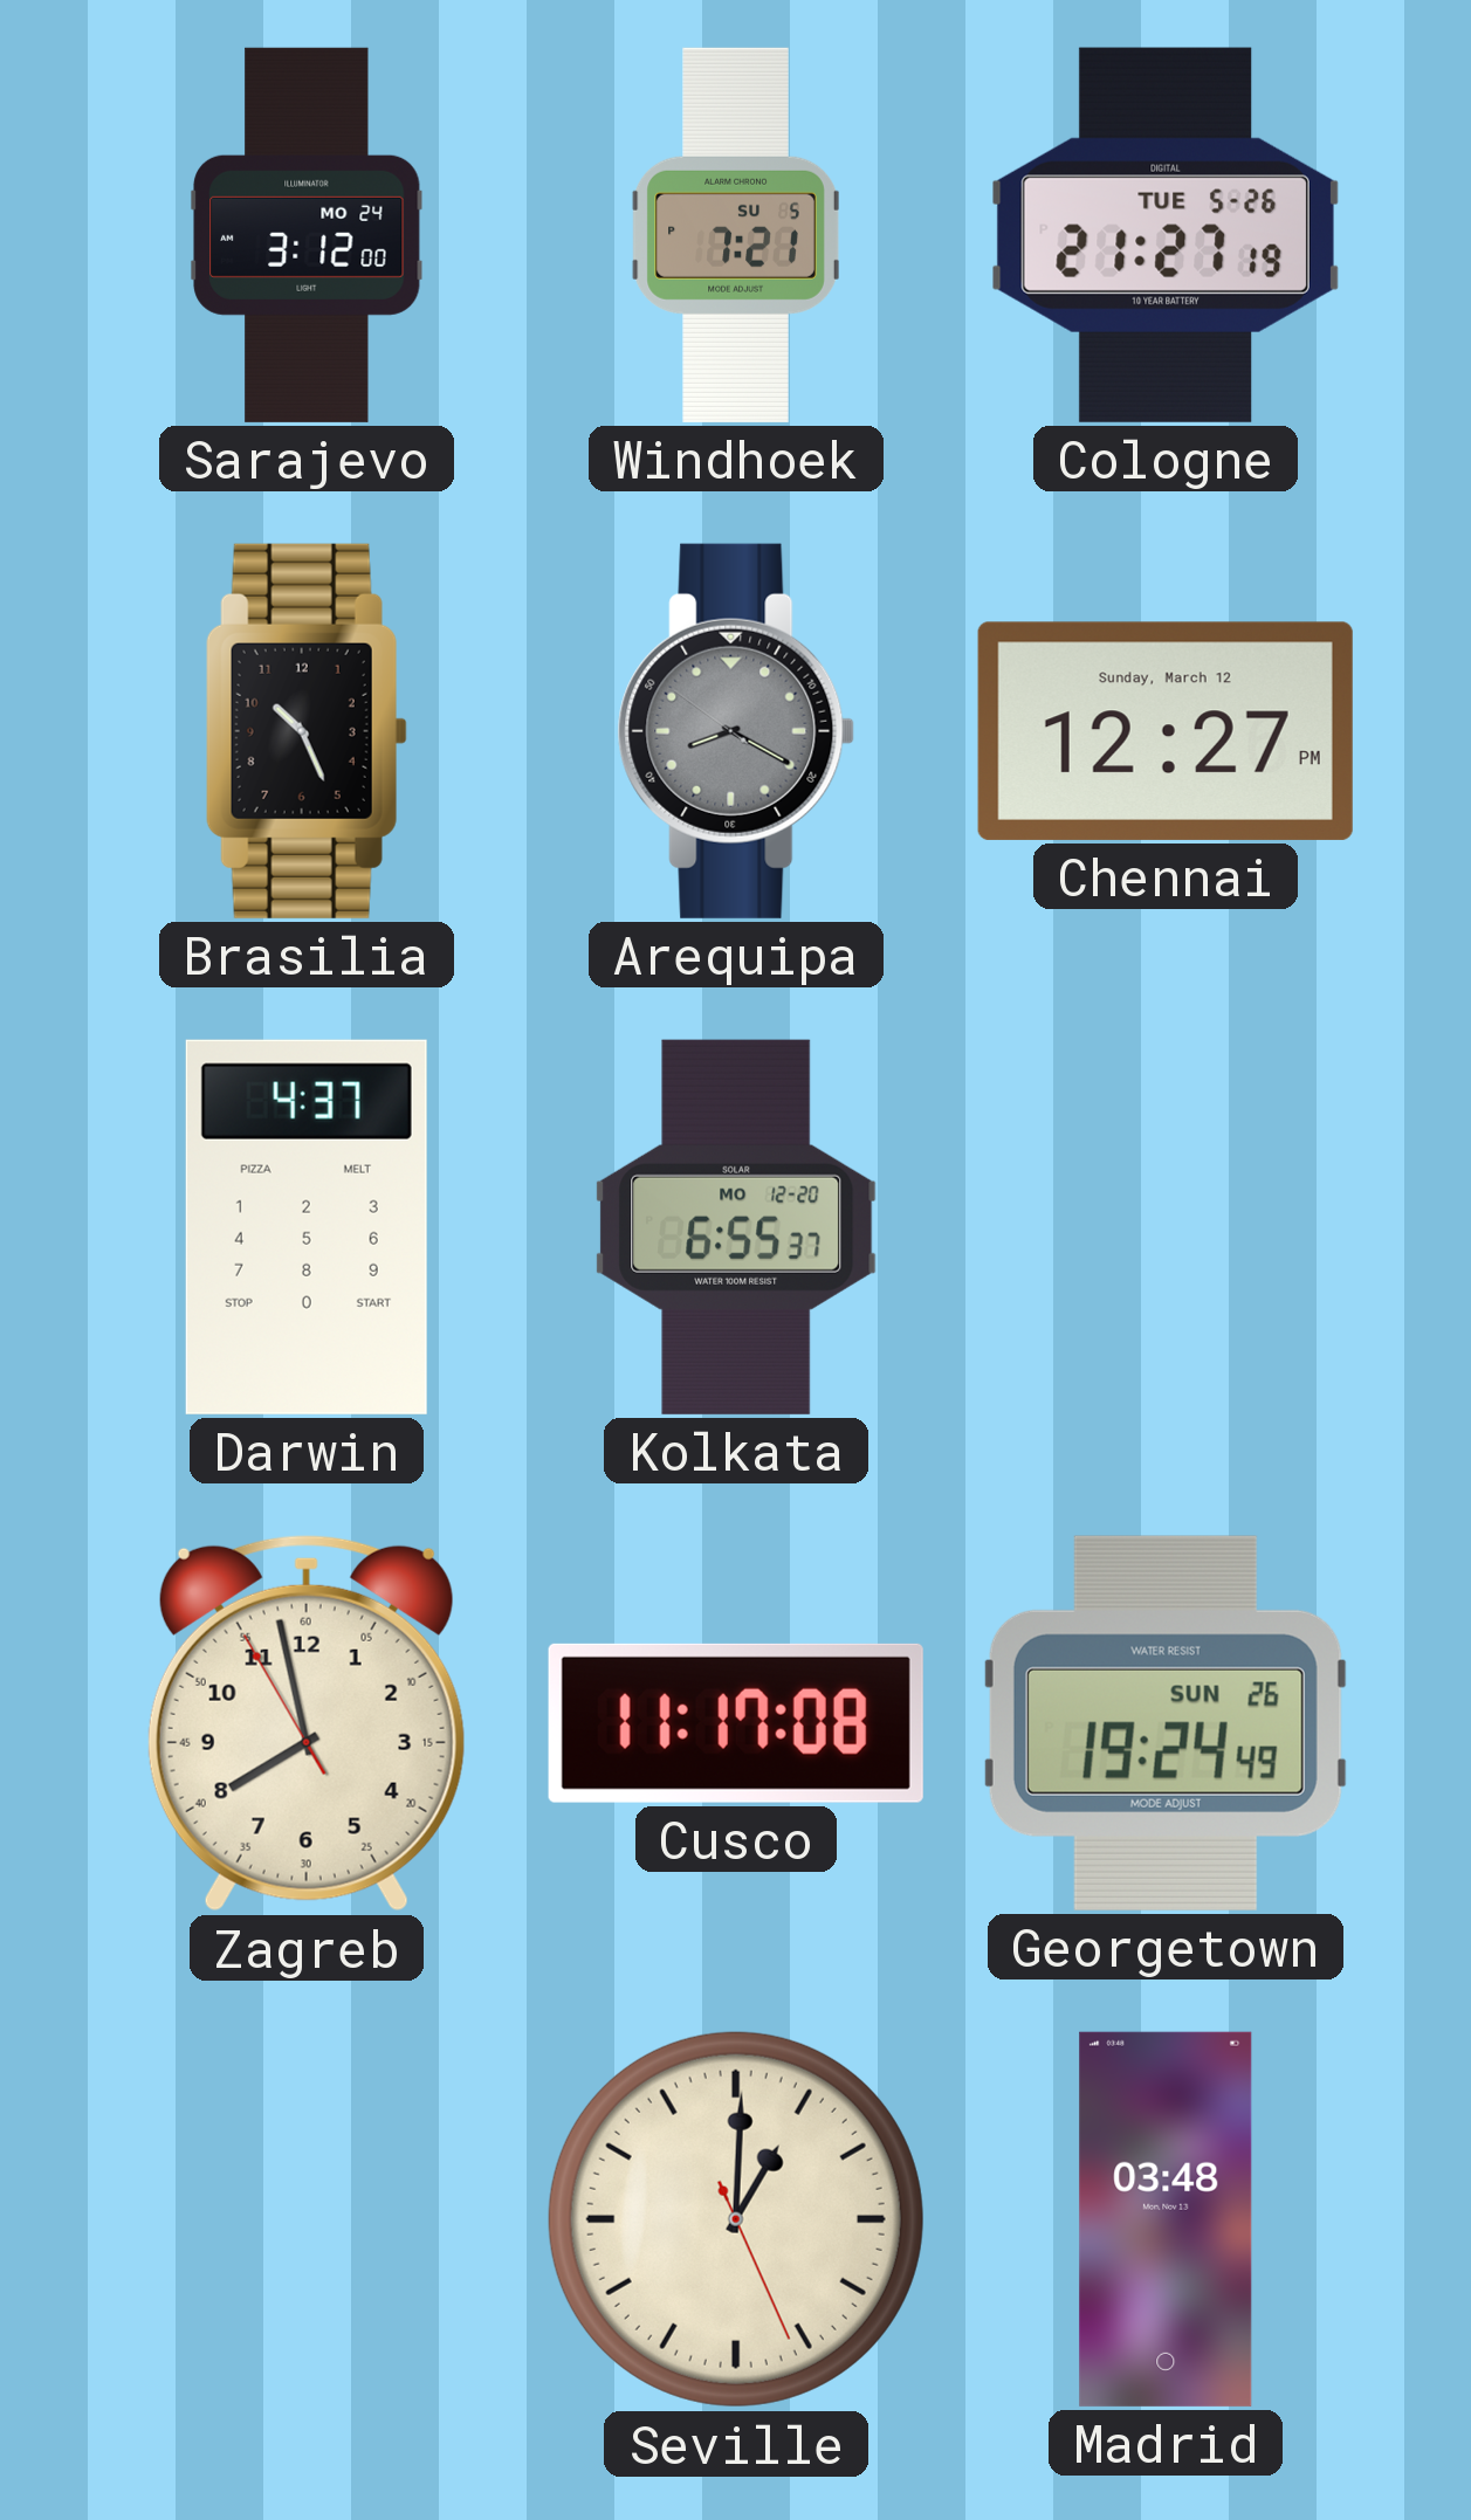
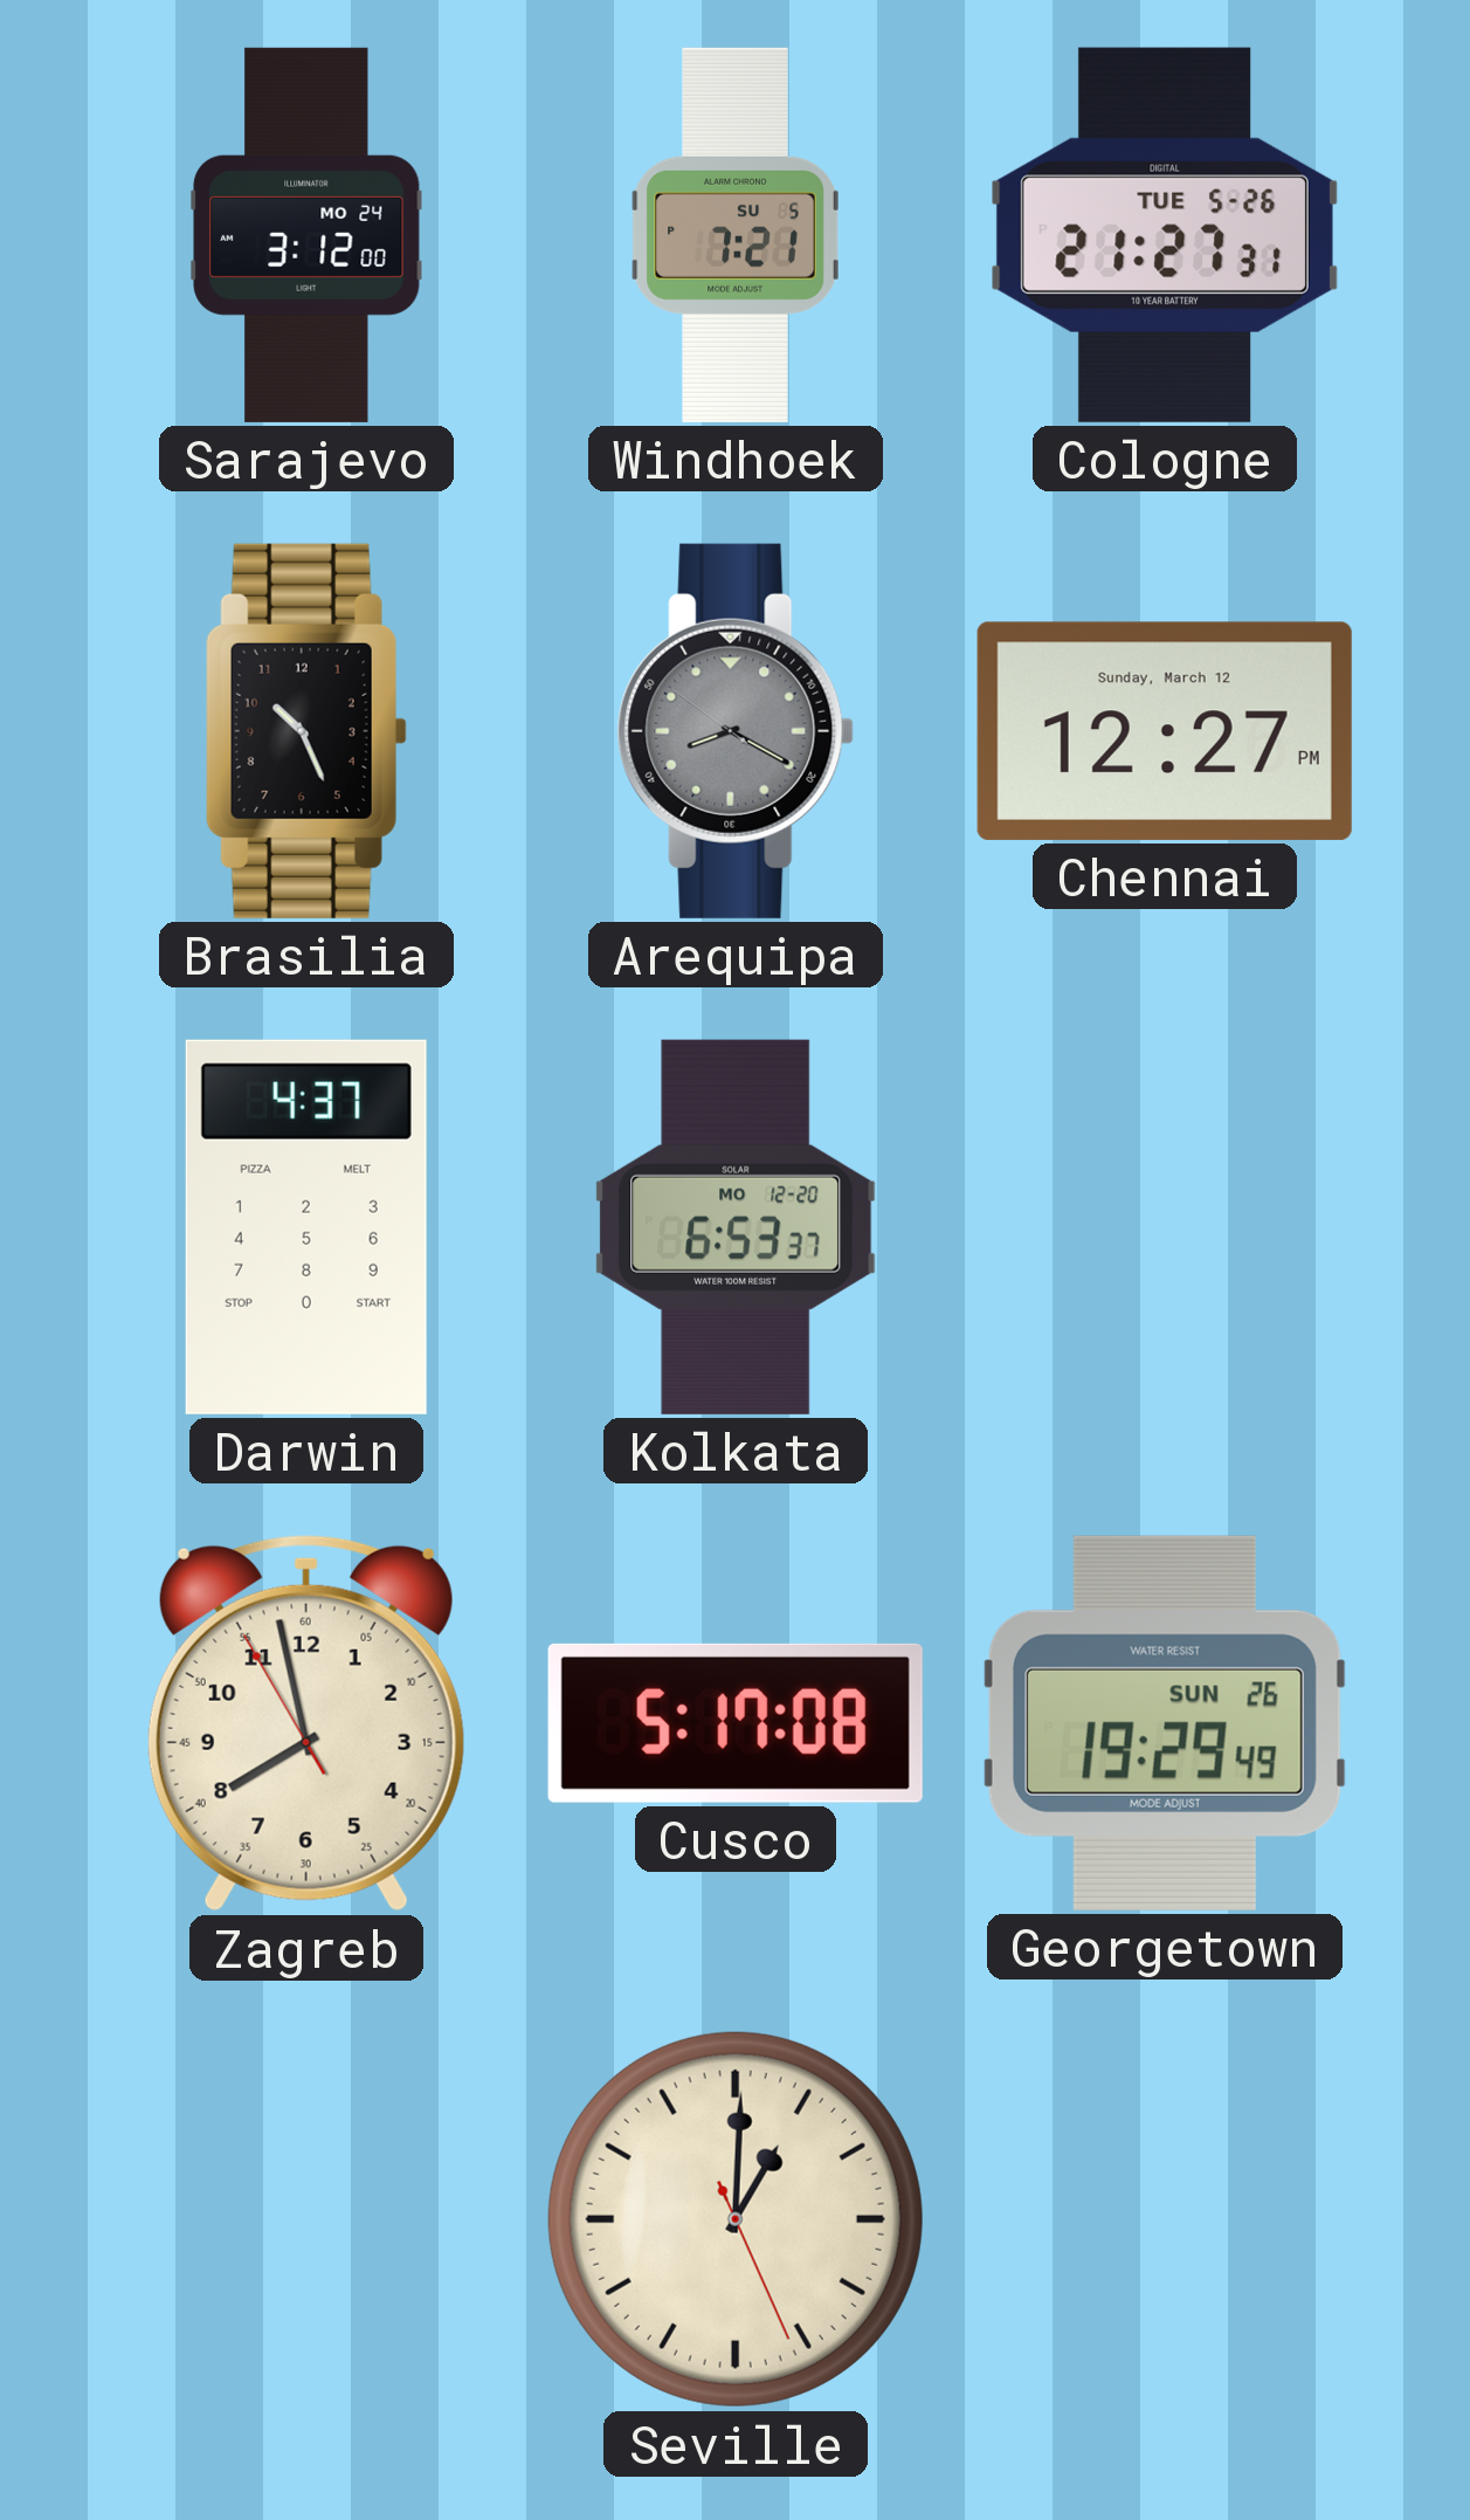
Cologne: 21:27:19 -> 21:27:31
Kolkata: 6:55 -> 6:53
Cusco: 11:17 -> 5:17
Georgetown: 19:24 -> 19:29
Madrid: 03:48 -> none
